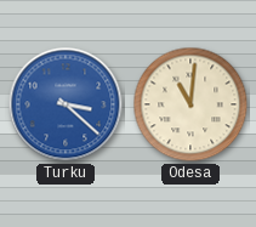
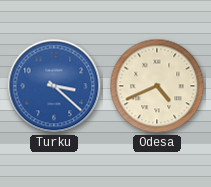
Odesa: 11:01 -> 4:41
